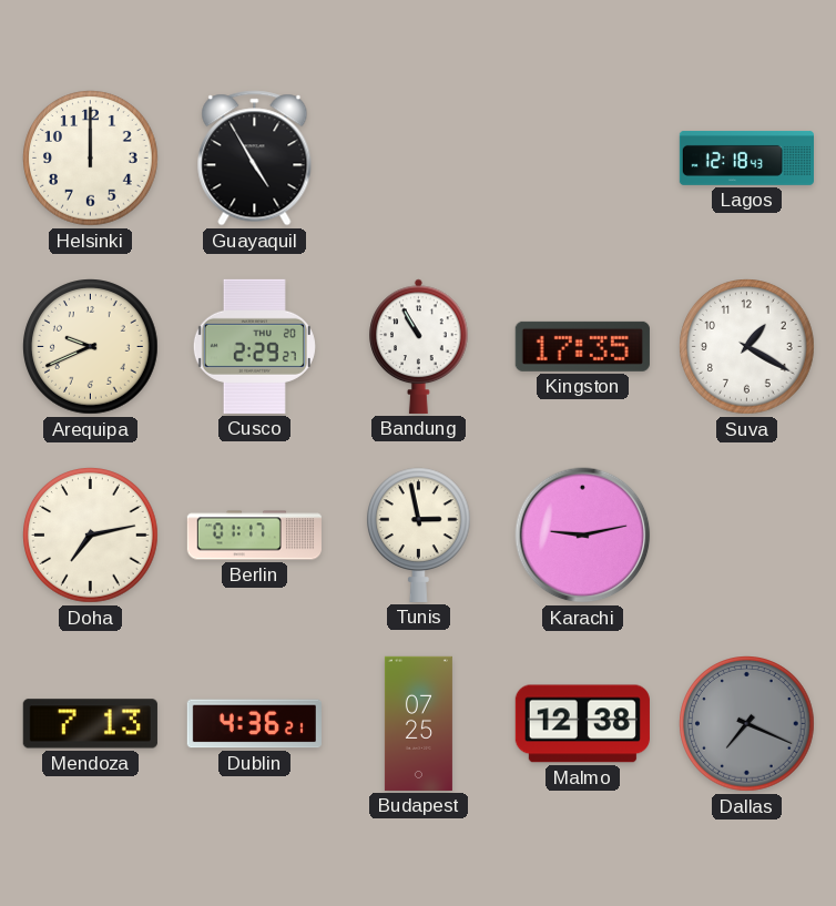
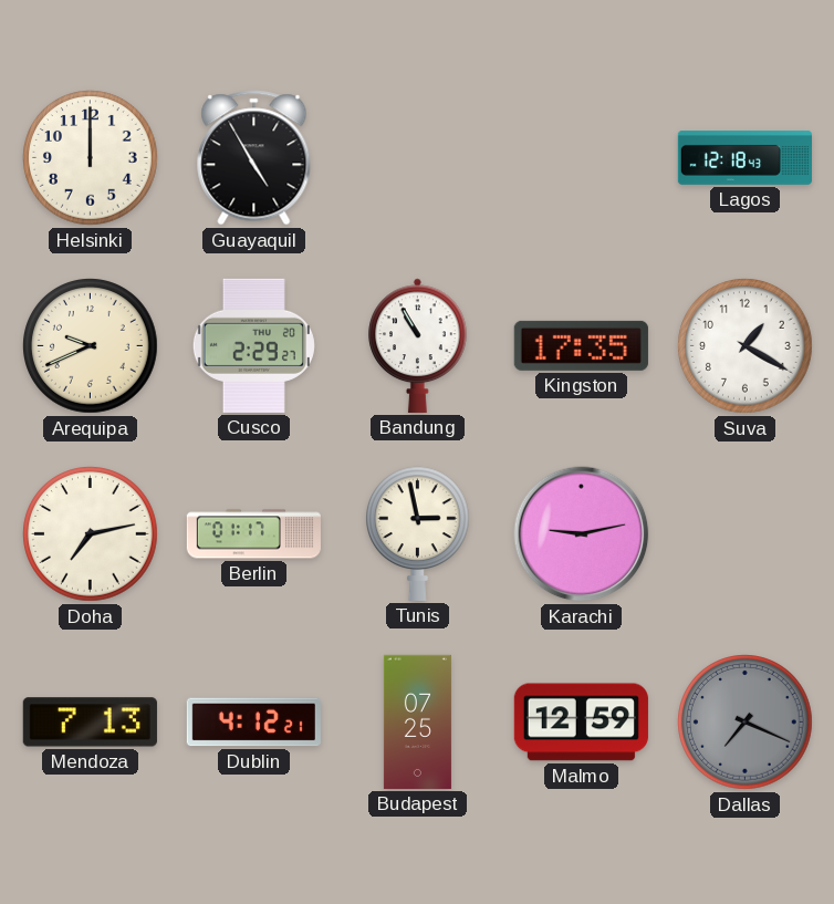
Dublin: 4:36 -> 4:12
Malmo: 12:38 -> 12:59
